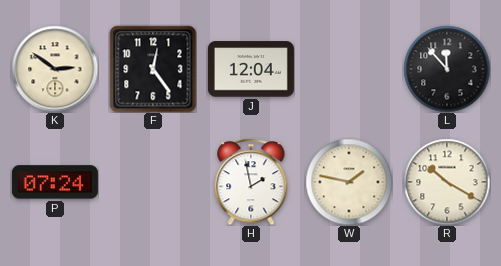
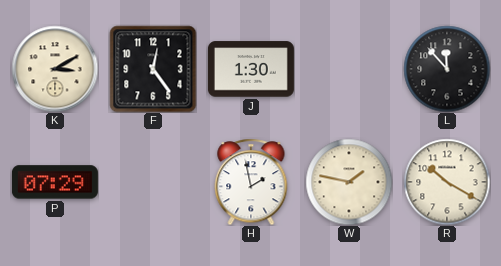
K: 2:51 -> 3:10
J: 12:04 -> 1:30
P: 07:24 -> 07:29
